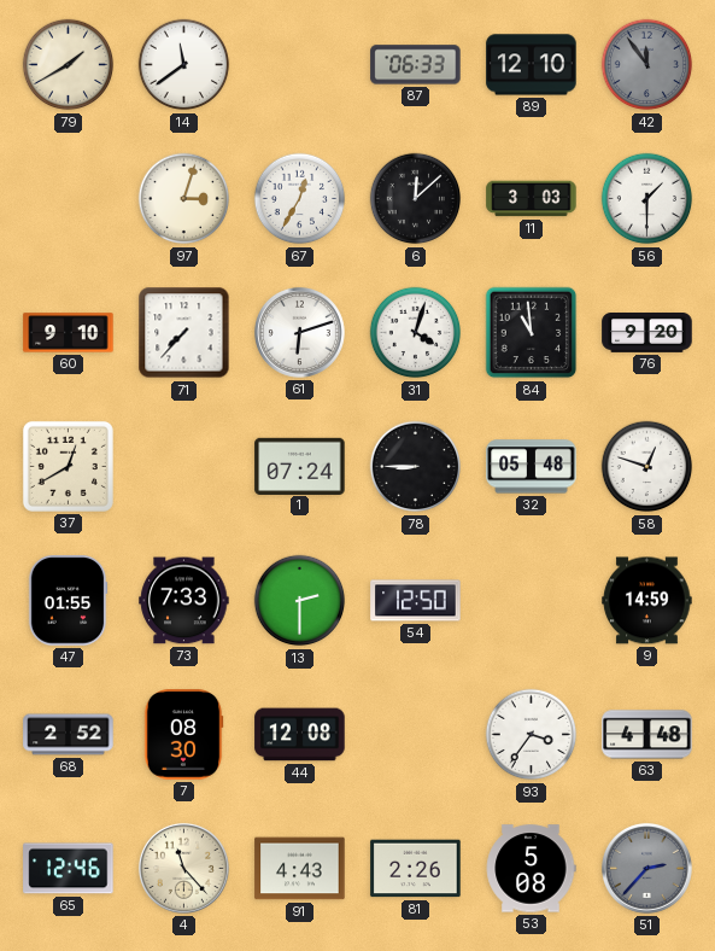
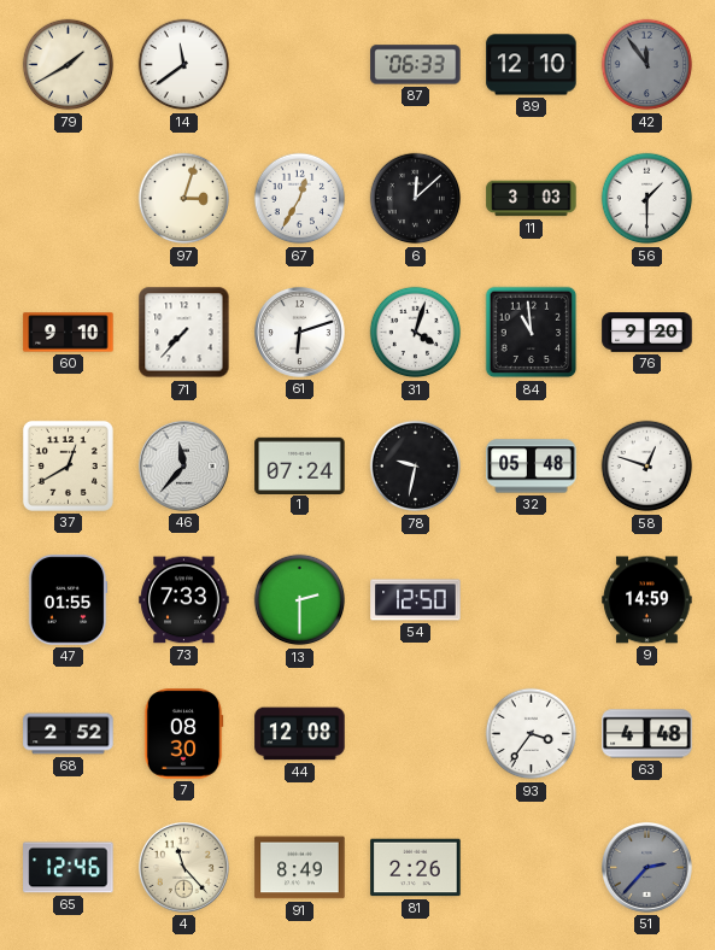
46: none -> 11:37
78: 8:45 -> 9:32
91: 4:43 -> 8:49
53: 5:08 -> none
